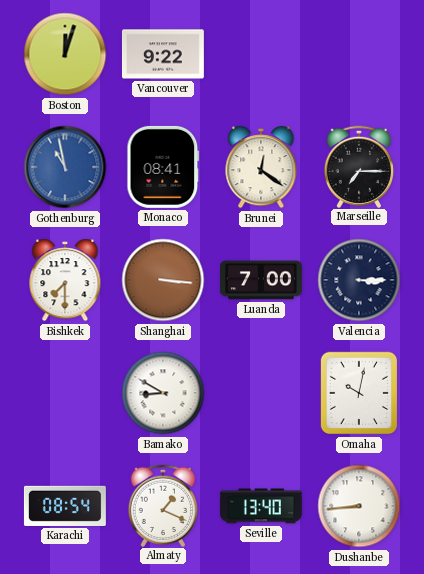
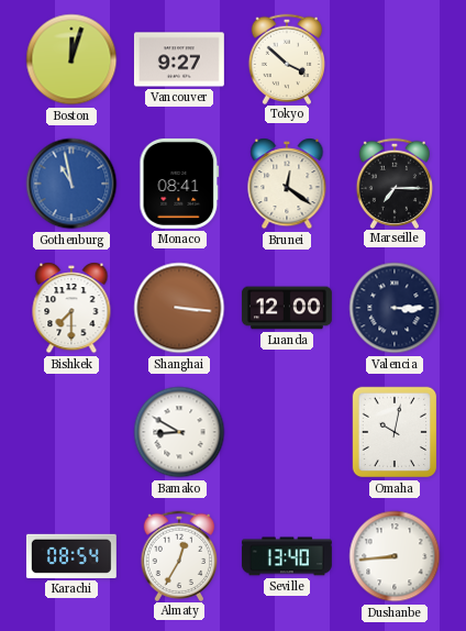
Vancouver: 9:22 -> 9:27
Tokyo: none -> 3:52
Luanda: 7:00 -> 12:00
Almaty: 1:19 -> 12:35
